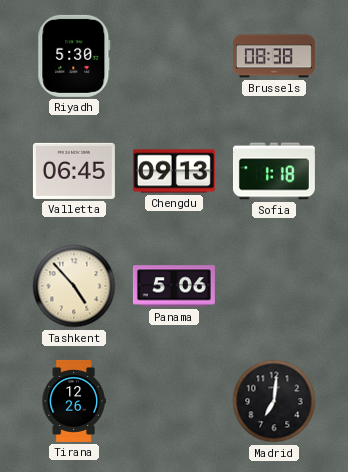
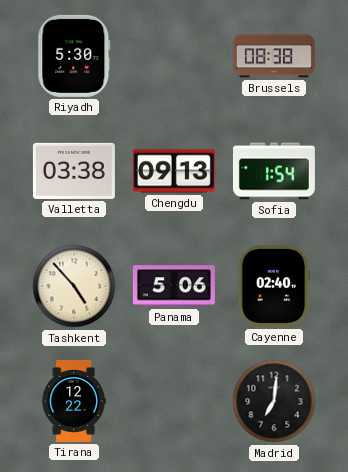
Valletta: 06:45 -> 03:38
Sofia: 1:18 -> 1:54
Cayenne: none -> 02:40
Tirana: 12:26 -> 12:22
